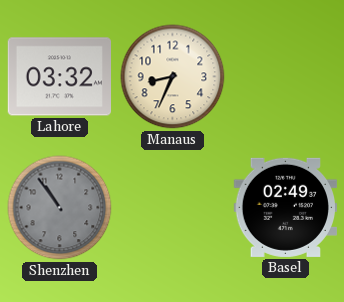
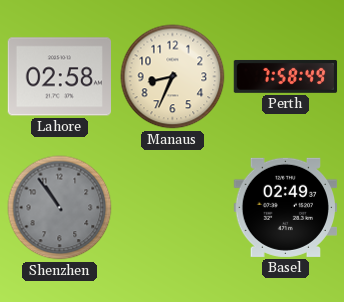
Lahore: 03:32 -> 02:58
Perth: none -> 7:58
